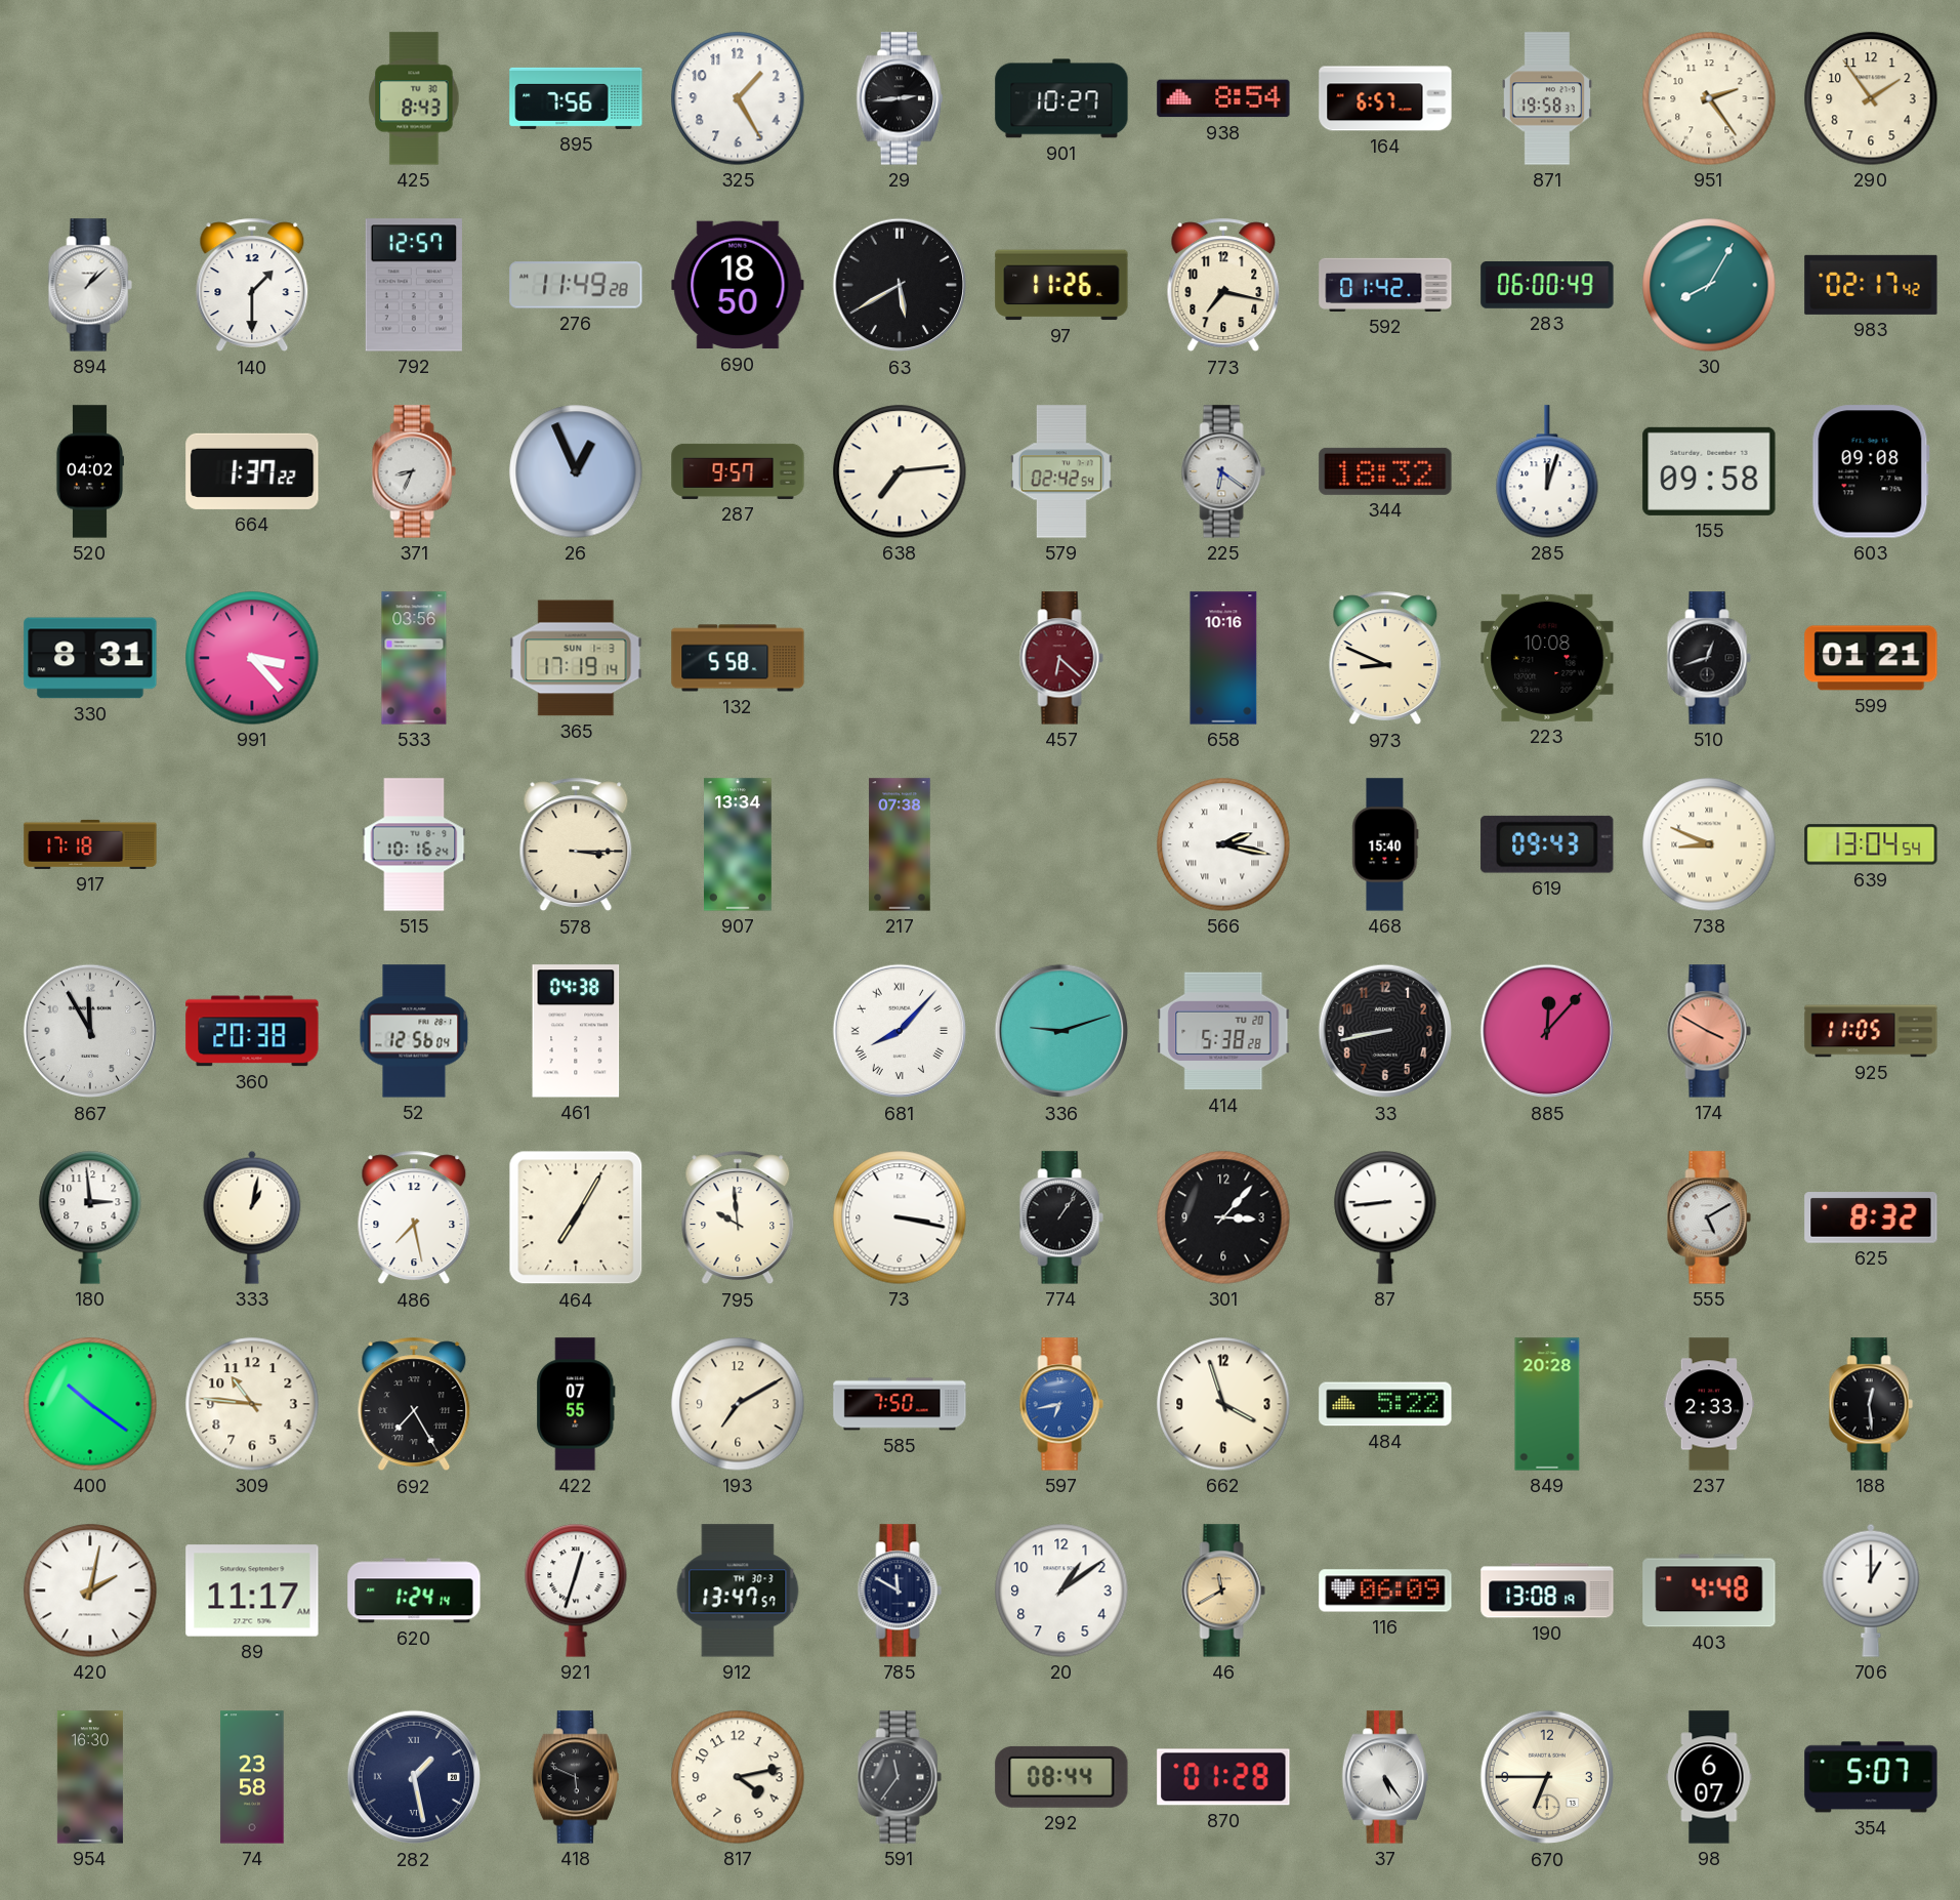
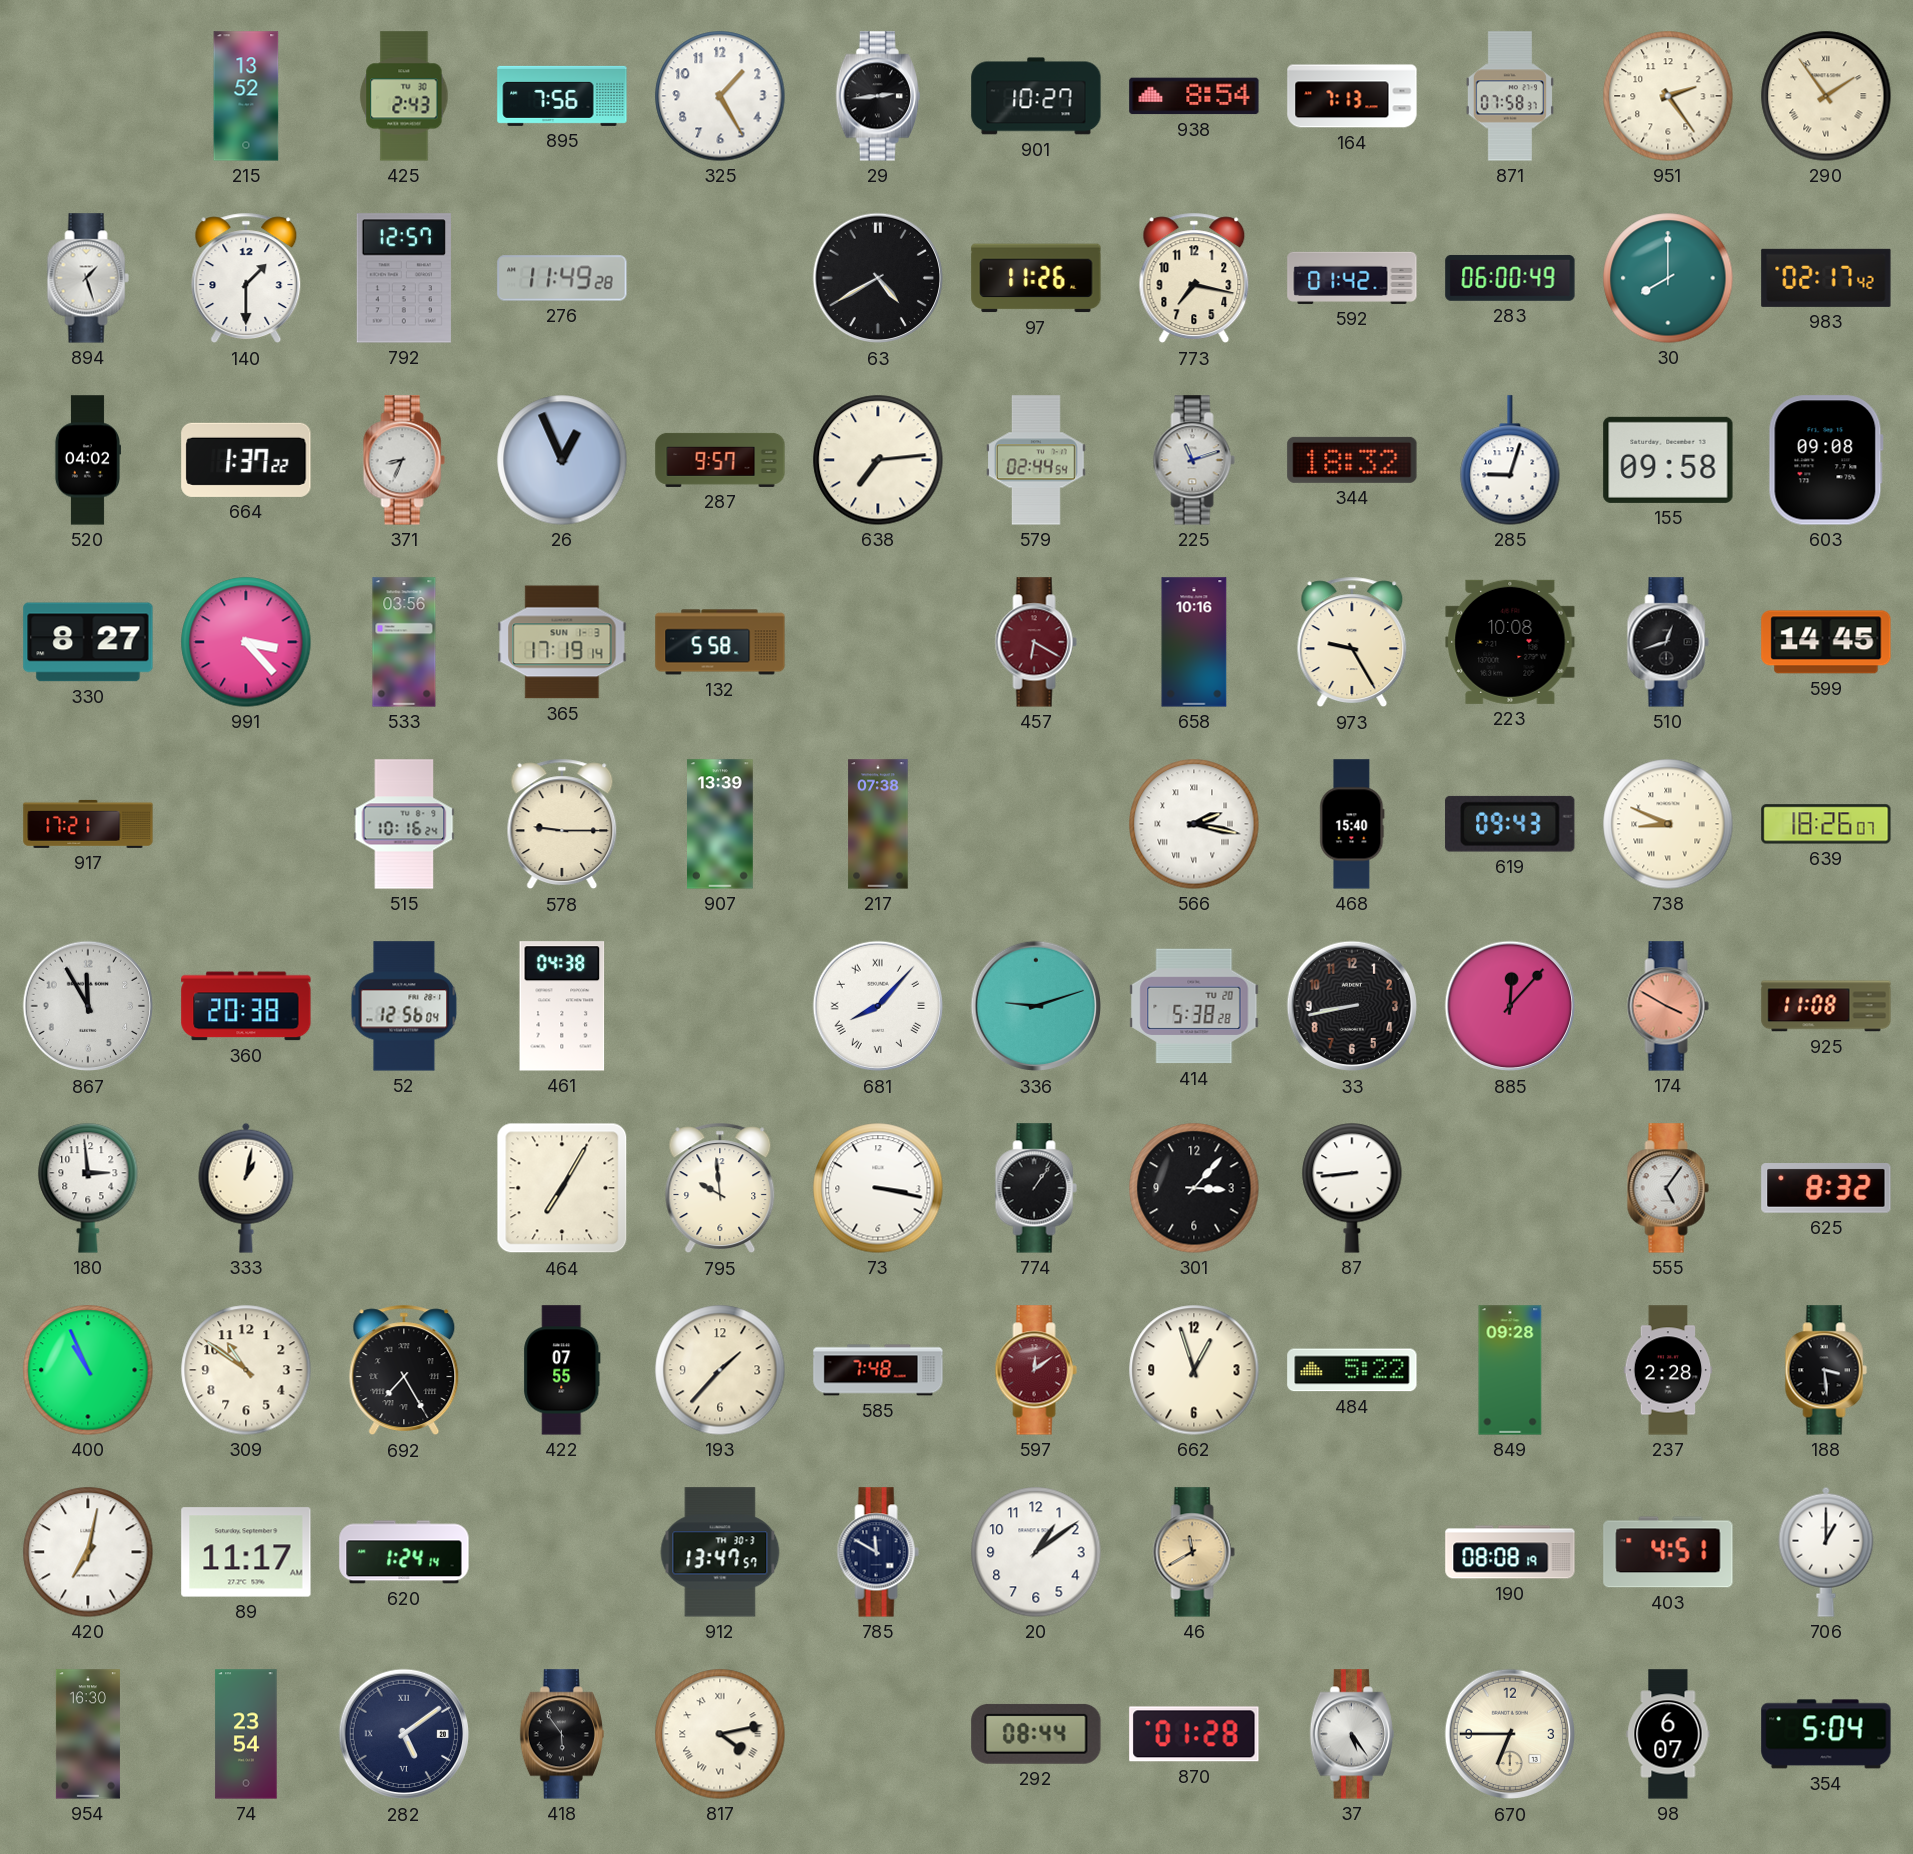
215: none -> 13:52
425: 8:43 -> 2:43
164: 6:57 -> 7:13
871: 19:58 -> 07:58
290 numerals: Arabic -> Roman
894: 1:08 -> 1:27
690: 18:50 -> none
63: 5:40 -> 4:40
30: 8:05 -> 8:00
579: 02:42 -> 02:44
225: 6:21 -> 11:12
285: 12:03 -> 9:03
330: 8:31 -> 8:27
457: 6:22 -> 6:20
973: 8:49 -> 9:25
599: 01:21 -> 14:45
917: 17:18 -> 17:21
578: 3:15 -> 9:15
907: 13:34 -> 13:39
639: 13:04 -> 18:26
925: 11:05 -> 11:08
486: 7:28 -> none
555: 5:10 -> 5:06
400: 10:21 -> 10:56
309: 10:46 -> 10:51
193: 7:10 -> 1:37
585: 7:50 -> 7:48
597: 6:43 -> 12:09
597 dial: blue -> burgundy
662: 3:57 -> 12:57
849: 20:28 -> 09:28
237: 2:33 -> 2:28
188: 12:29 -> 3:29
420: 2:02 -> 7:02
921: 12:33 -> none
116: 06:09 -> none
190: 13:08 -> 08:08
403: 4:48 -> 4:51
74: 23:58 -> 23:54
282: 1:28 -> 5:09
418: 5:49 -> 5:54
817 numerals: Arabic -> Roman
591: 11:36 -> none
354: 5:07 -> 5:04
